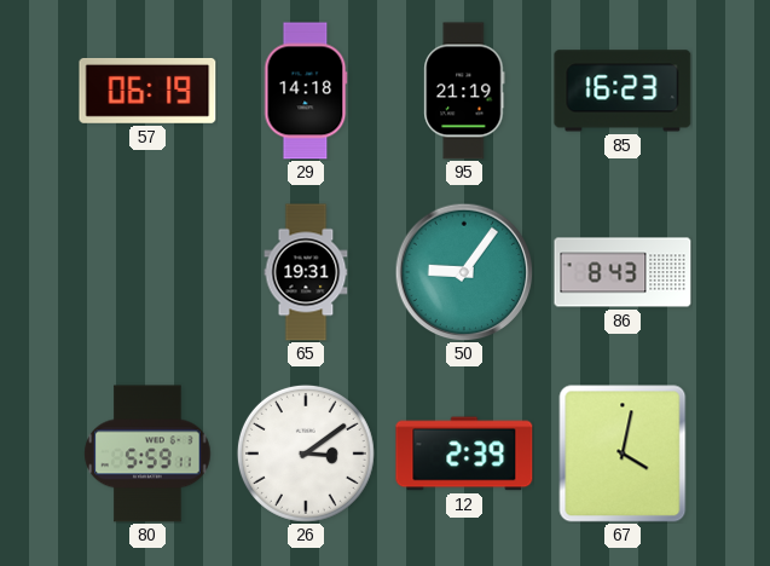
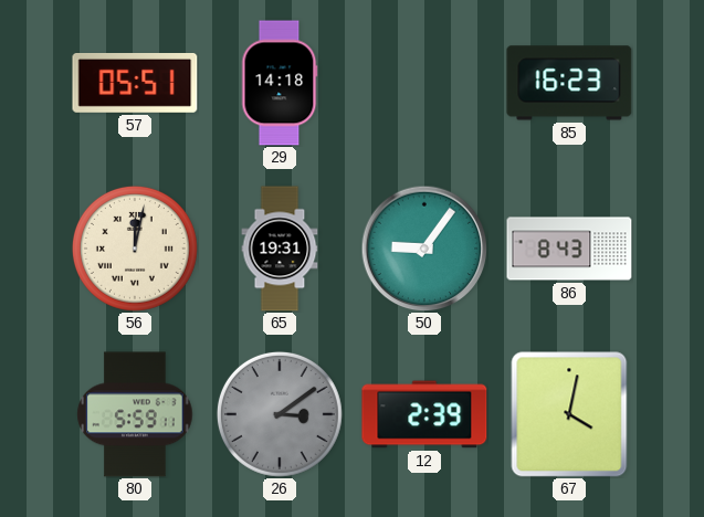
57: 06:19 -> 05:51
95: 21:19 -> none
56: none -> 12:02
26 dial: white -> grey
